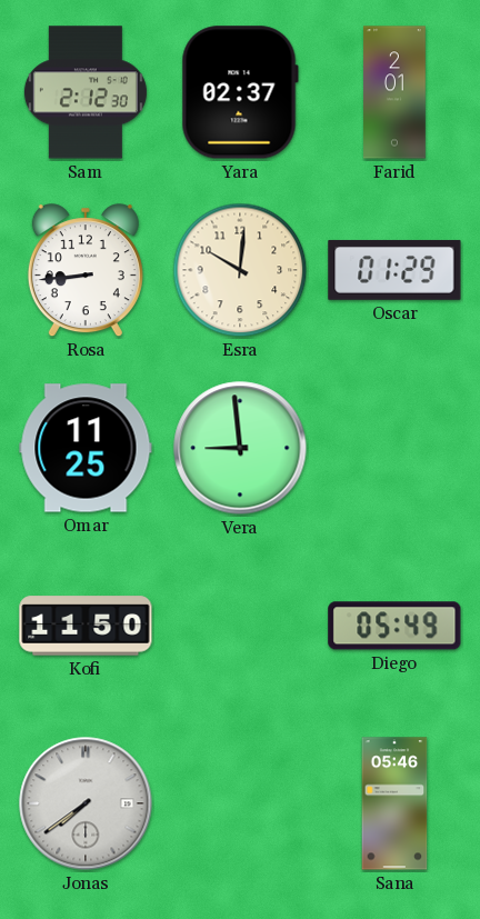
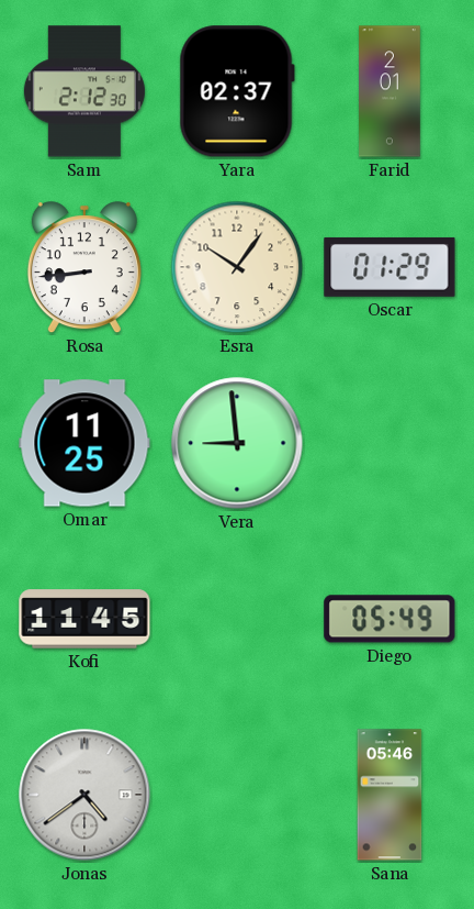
Esra: 10:01 -> 10:06
Kofi: 11:50 -> 11:45
Jonas: 7:39 -> 4:39
